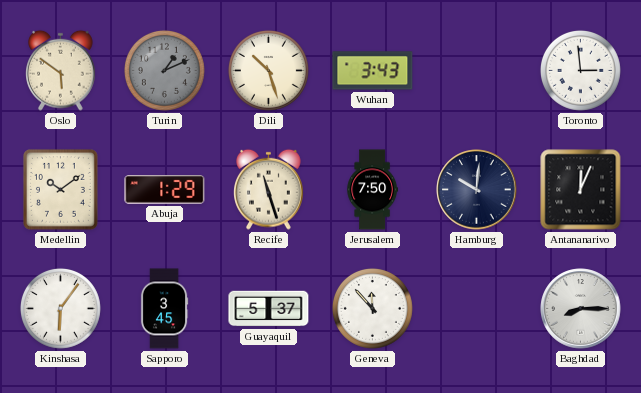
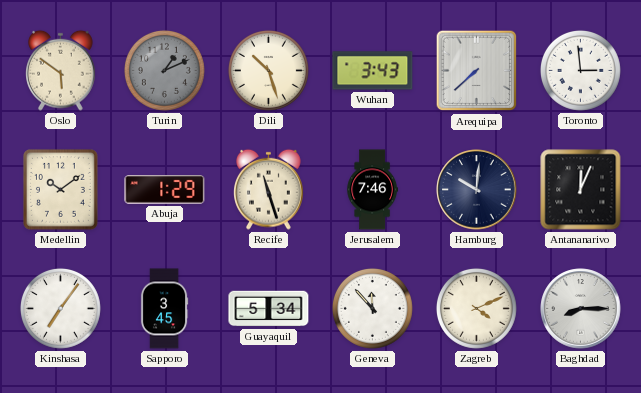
Arequipa: none -> 7:38
Jerusalem: 7:50 -> 7:46
Kinshasa: 6:06 -> 7:06
Guayaquil: 5:37 -> 5:34
Zagreb: none -> 4:11
